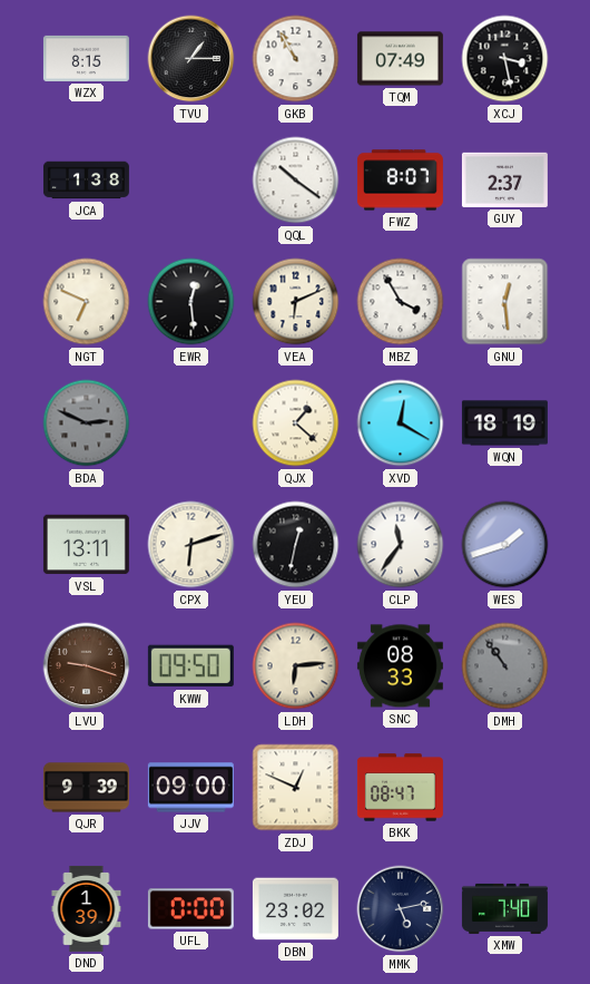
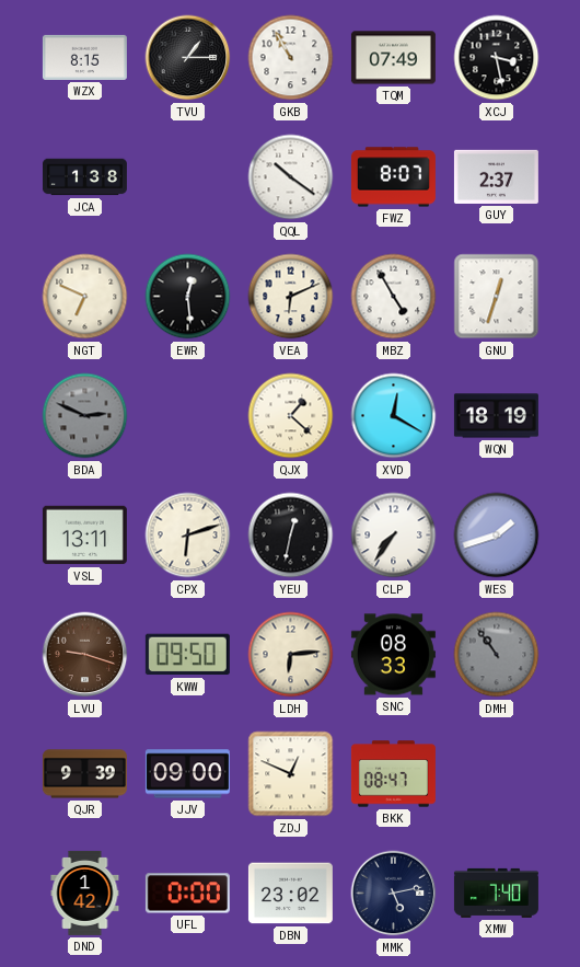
MBZ: 3:55 -> 4:55
GNU: 12:29 -> 12:33
CLP: 11:36 -> 7:36
DND: 1:39 -> 1:42
